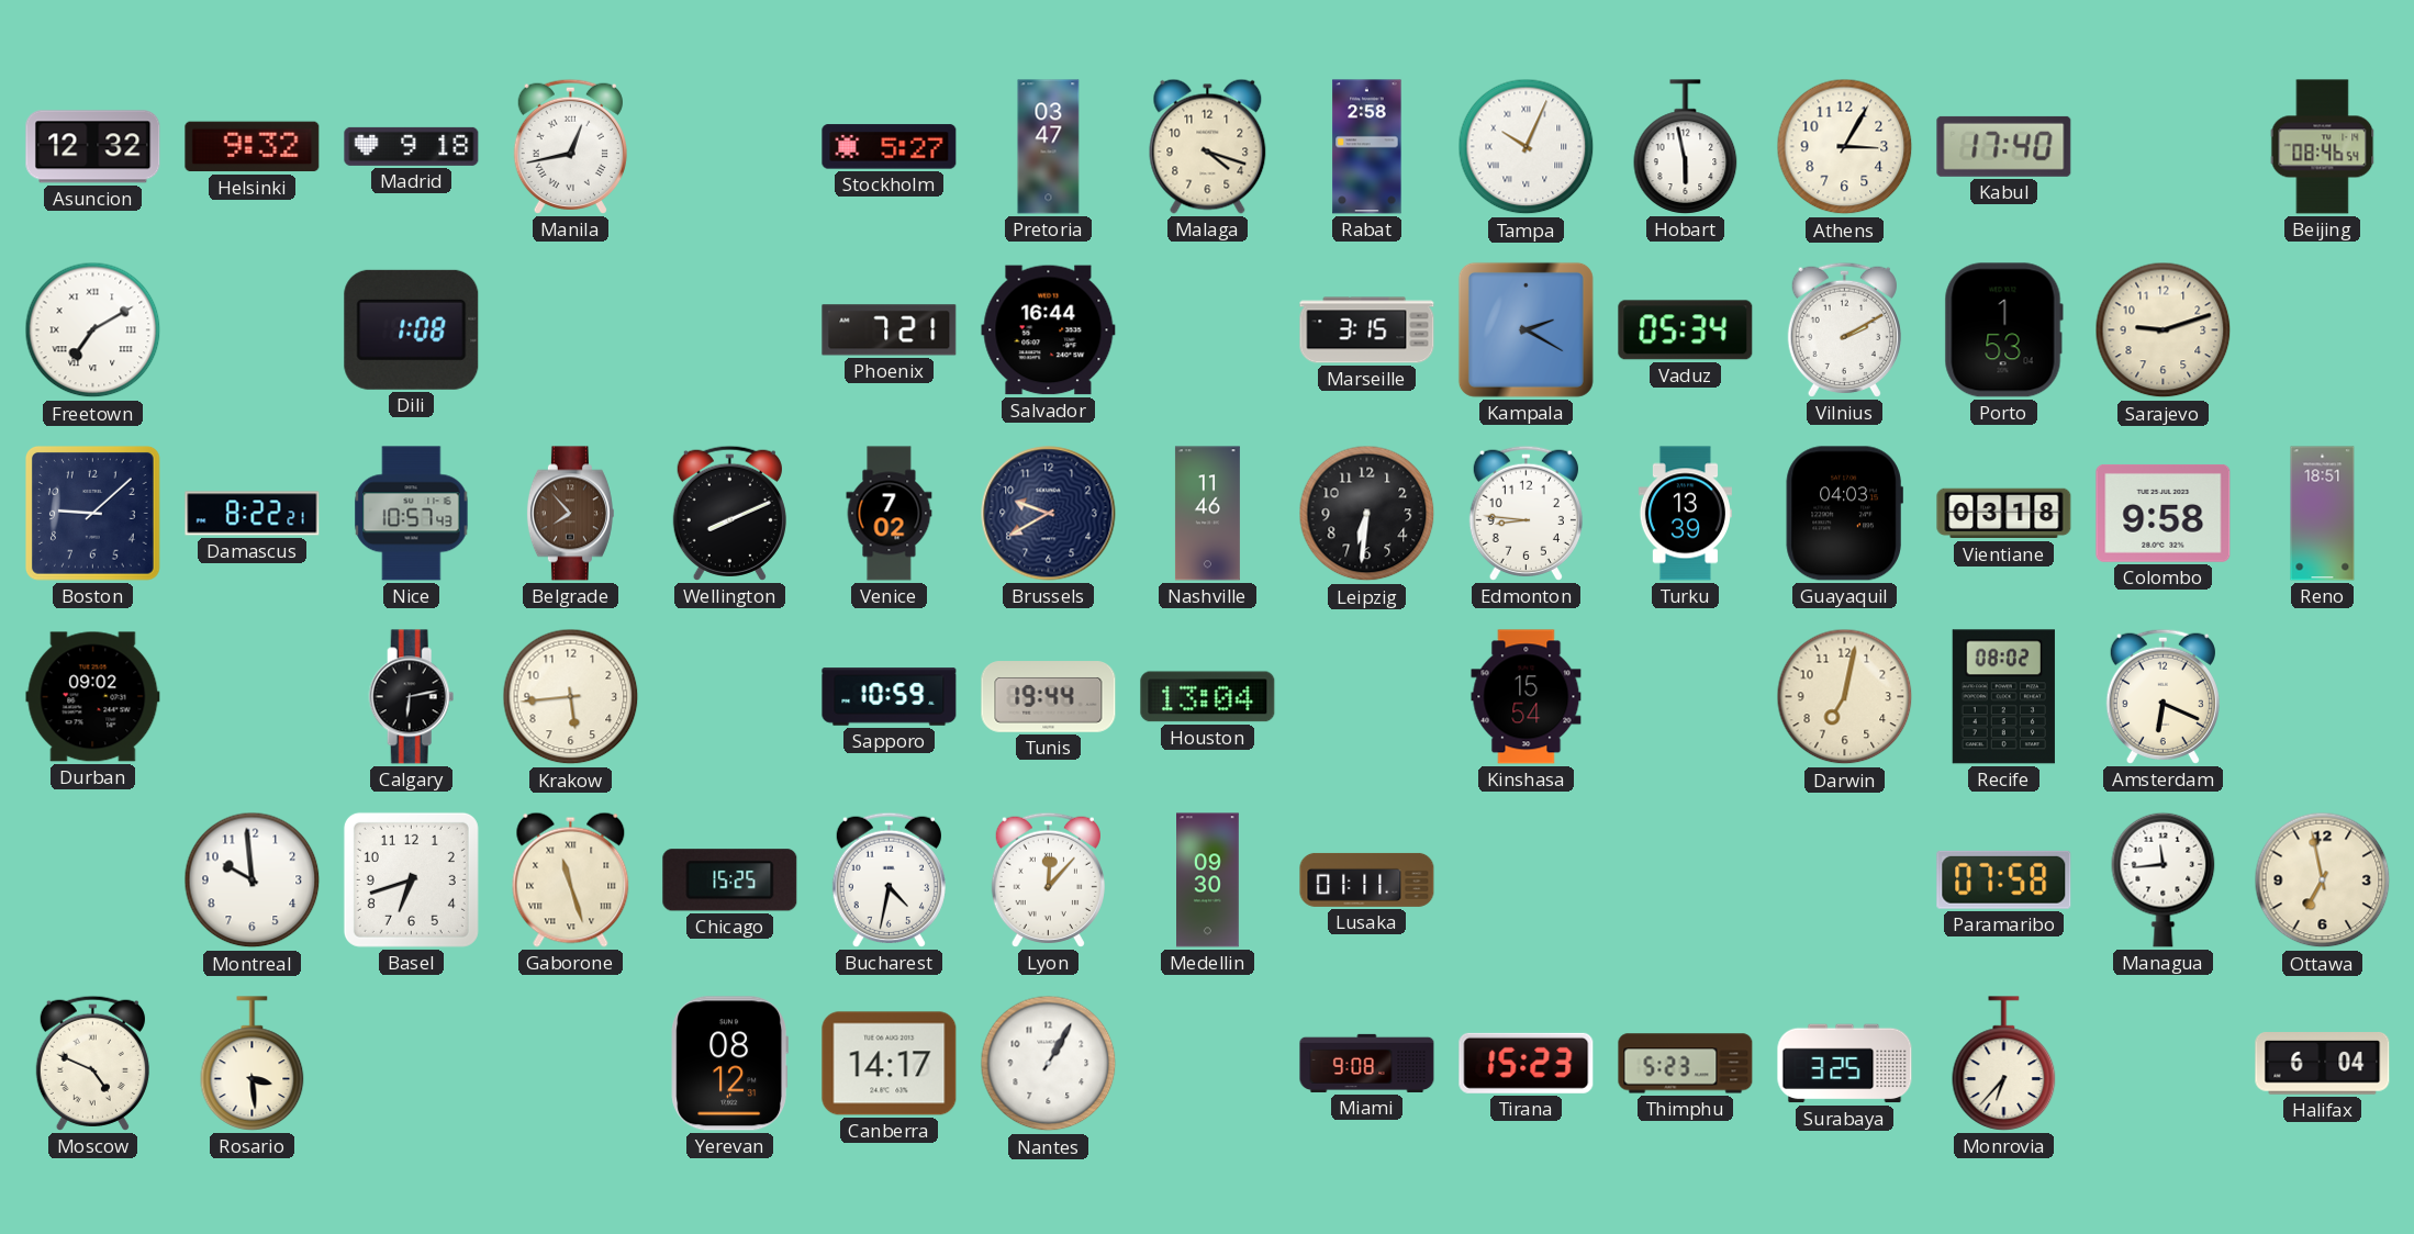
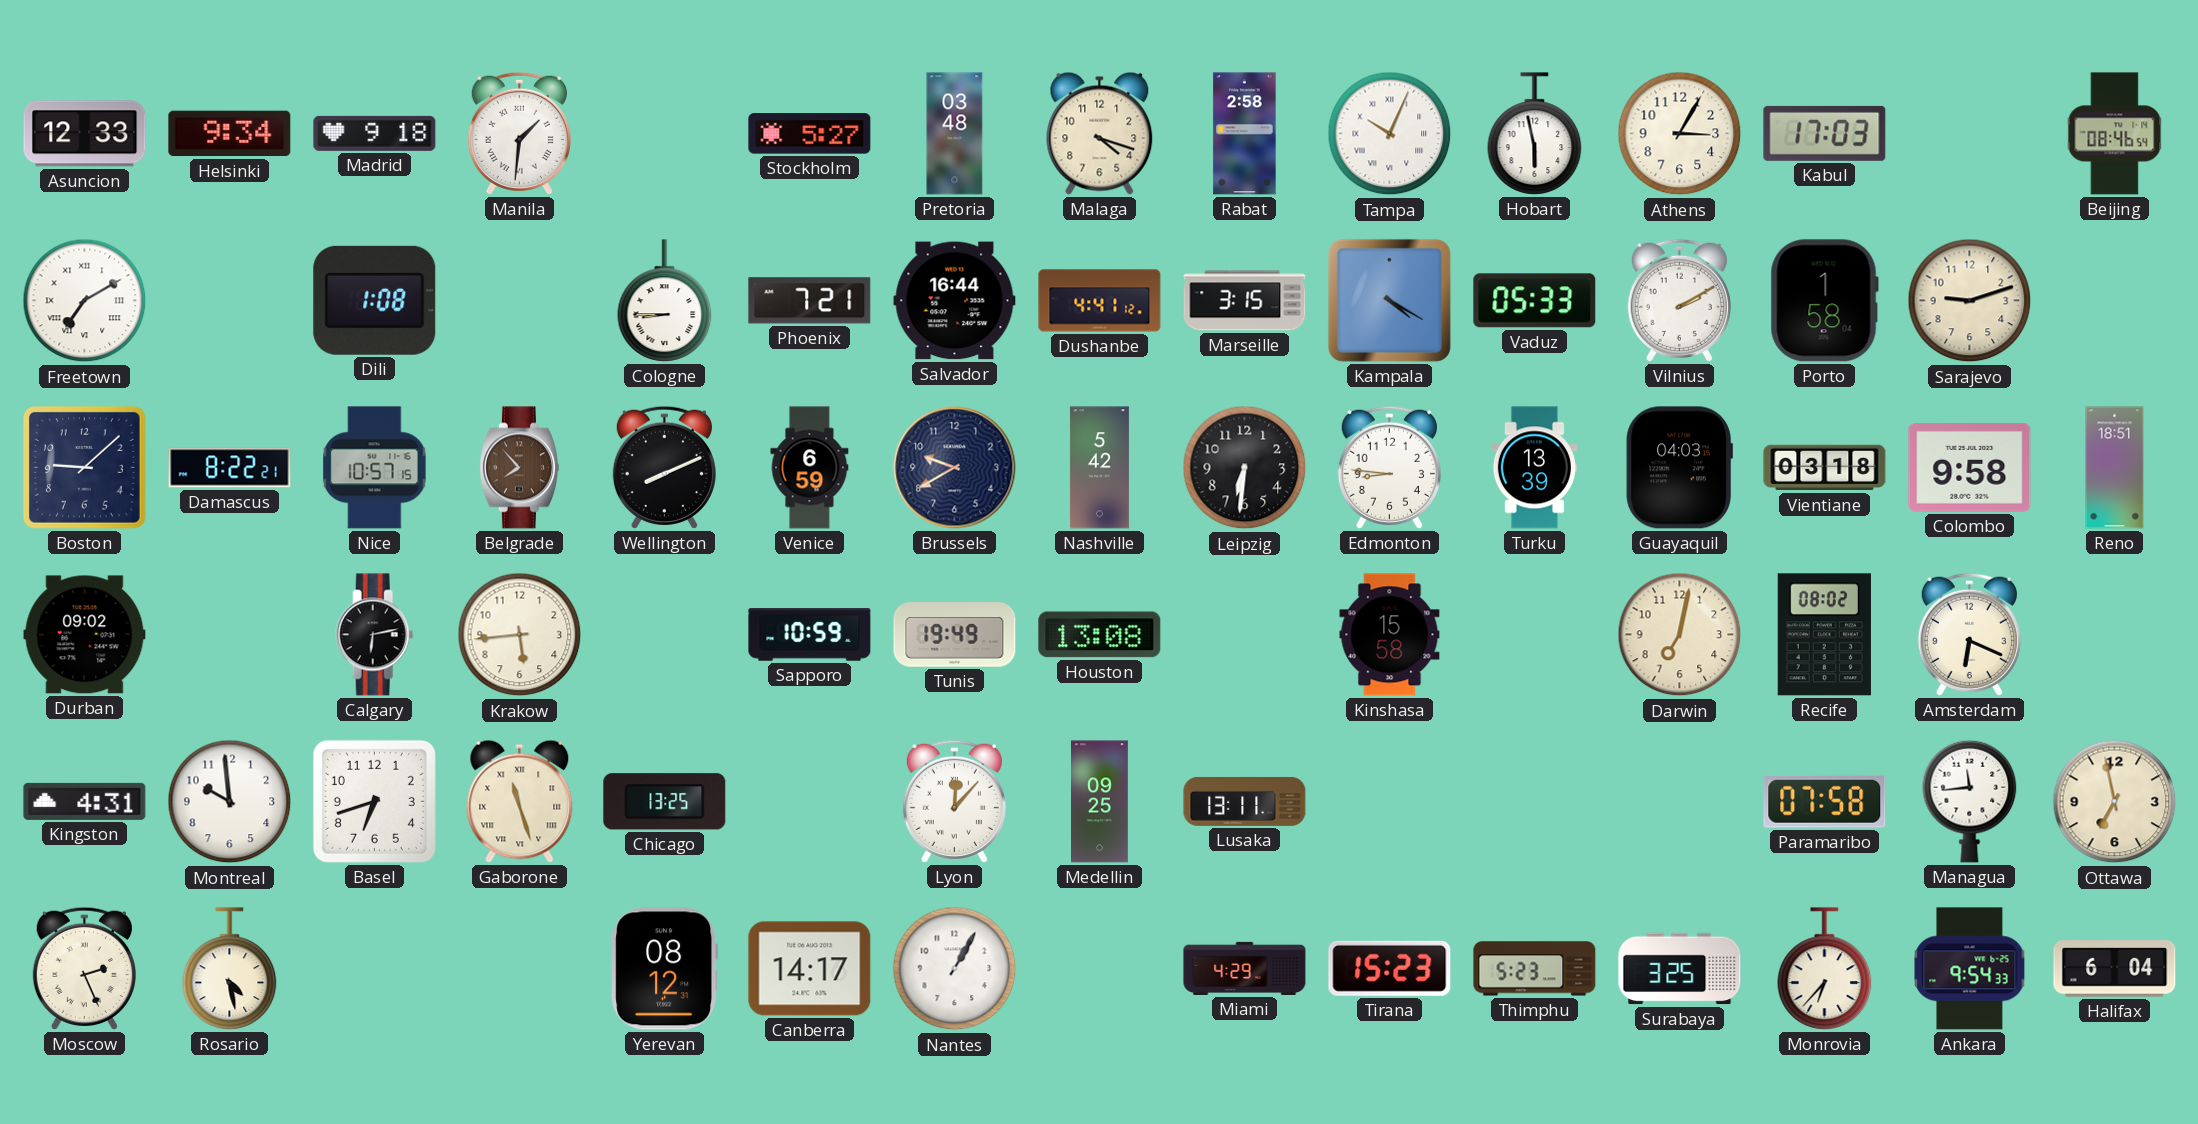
Asuncion: 12:32 -> 12:33
Helsinki: 9:32 -> 9:34
Manila: 12:43 -> 1:31
Pretoria: 03:47 -> 03:48
Kabul: 17:40 -> 17:03
Cologne: none -> 8:45
Dushanbe: none -> 4:41
Kampala: 2:20 -> 4:20
Vaduz: 05:34 -> 05:33
Porto: 1:53 -> 1:58
Nice: 10:57:43 -> 10:57:15
Venice: 7:02 -> 6:59
Nashville: 11:46 -> 5:42
Tunis: 19:44 -> 19:49
Houston: 13:04 -> 13:08
Kinshasa: 15:54 -> 15:58
Kingston: none -> 4:31
Chicago: 15:25 -> 13:25
Bucharest: 4:32 -> none
Medellin: 09:30 -> 09:25
Lusaka: 01:11 -> 13:11
Moscow: 4:49 -> 2:26
Rosario: 3:29 -> 4:28
Miami: 9:08 -> 4:29
Ankara: none -> 9:54
